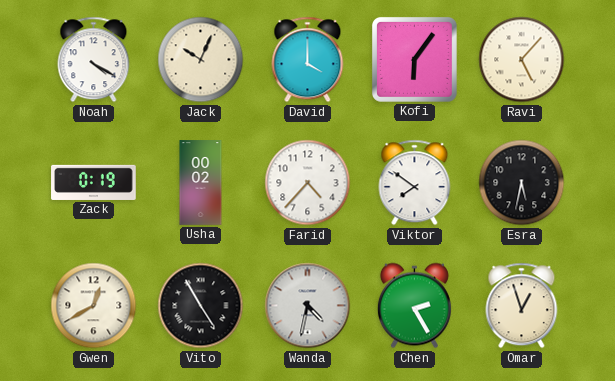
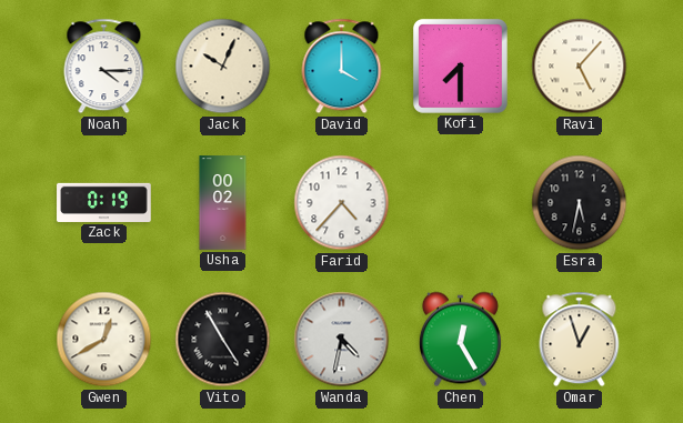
Noah: 4:20 -> 4:15
Kofi: 6:06 -> 7:30
Viktor: 7:51 -> none
Chen: 2:25 -> 12:25
